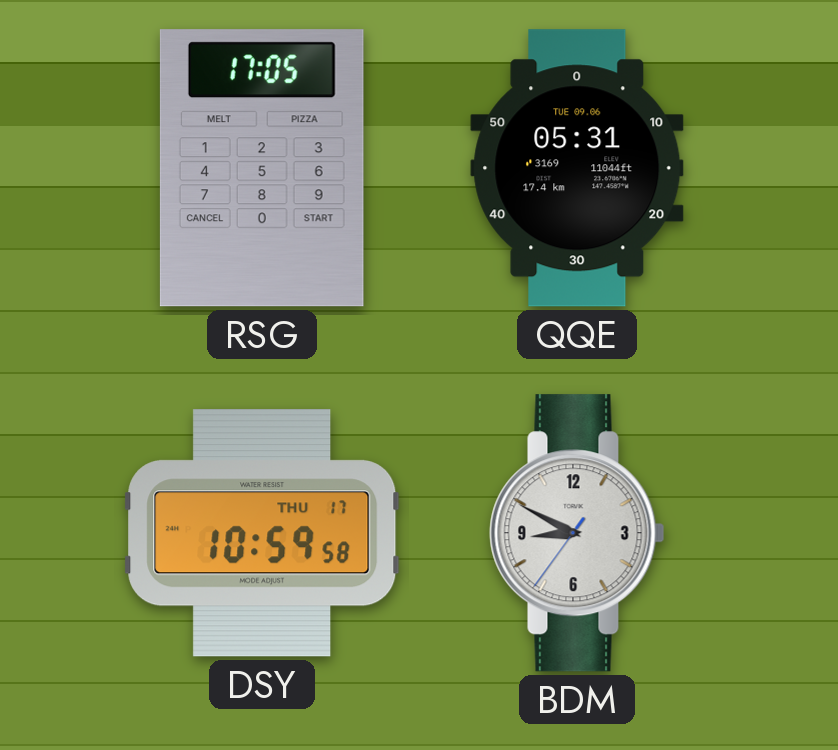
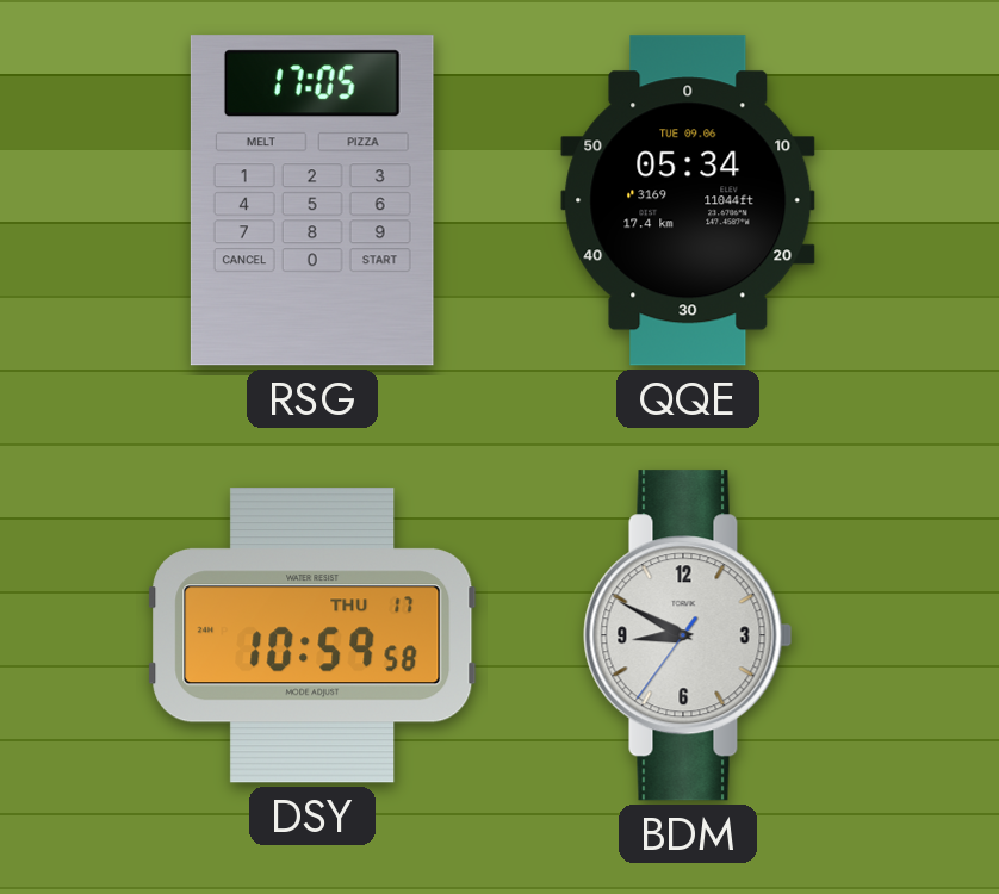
QQE: 05:31 -> 05:34
